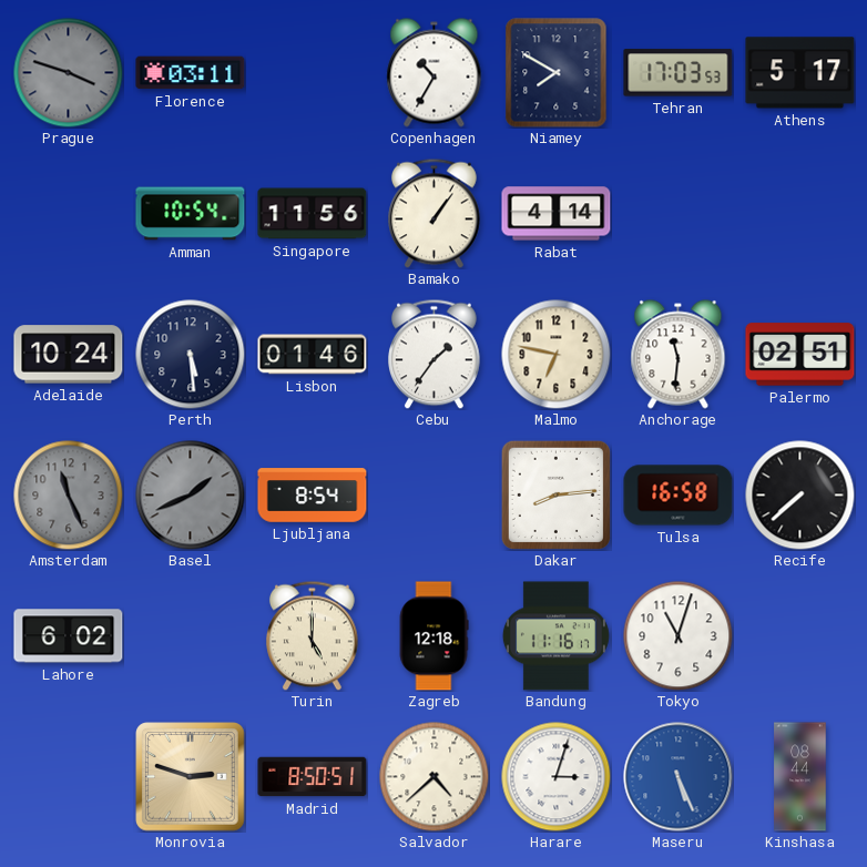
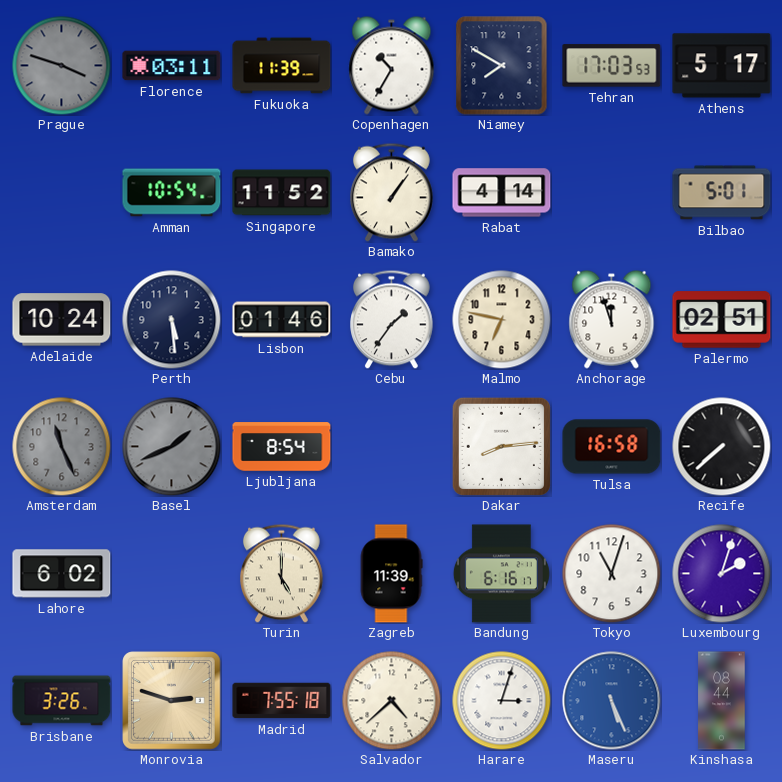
Fukuoka: none -> 11:39
Singapore: 11:56 -> 11:52
Bilbao: none -> 5:01
Anchorage: 11:31 -> 11:57
Zagreb: 12:18 -> 11:39
Bandung: 11:16 -> 6:16
Luxembourg: none -> 2:03
Brisbane: none -> 3:26
Madrid: 8:50 -> 7:55
